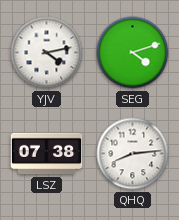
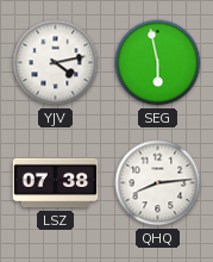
SEG: 4:12 -> 5:58
